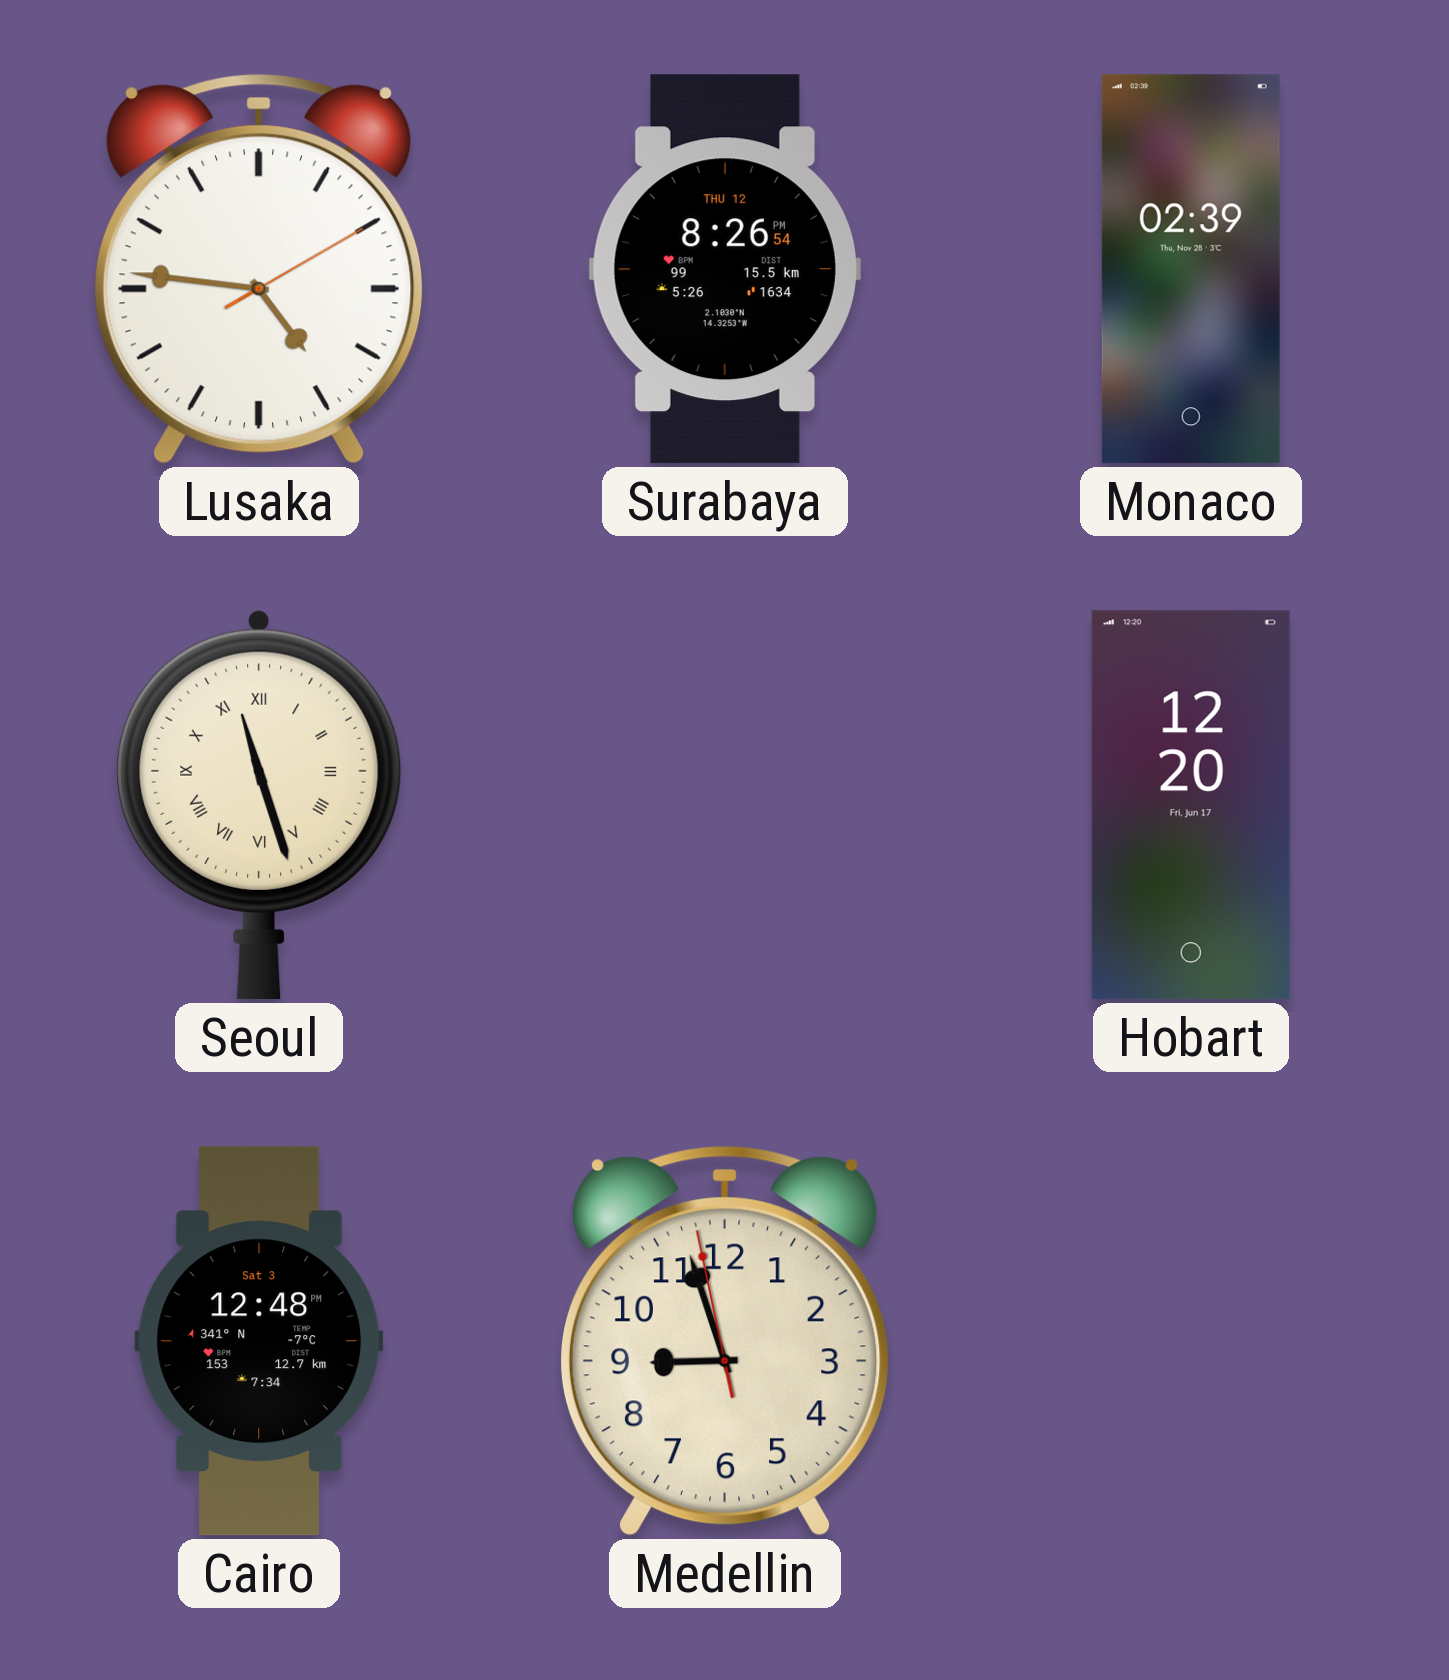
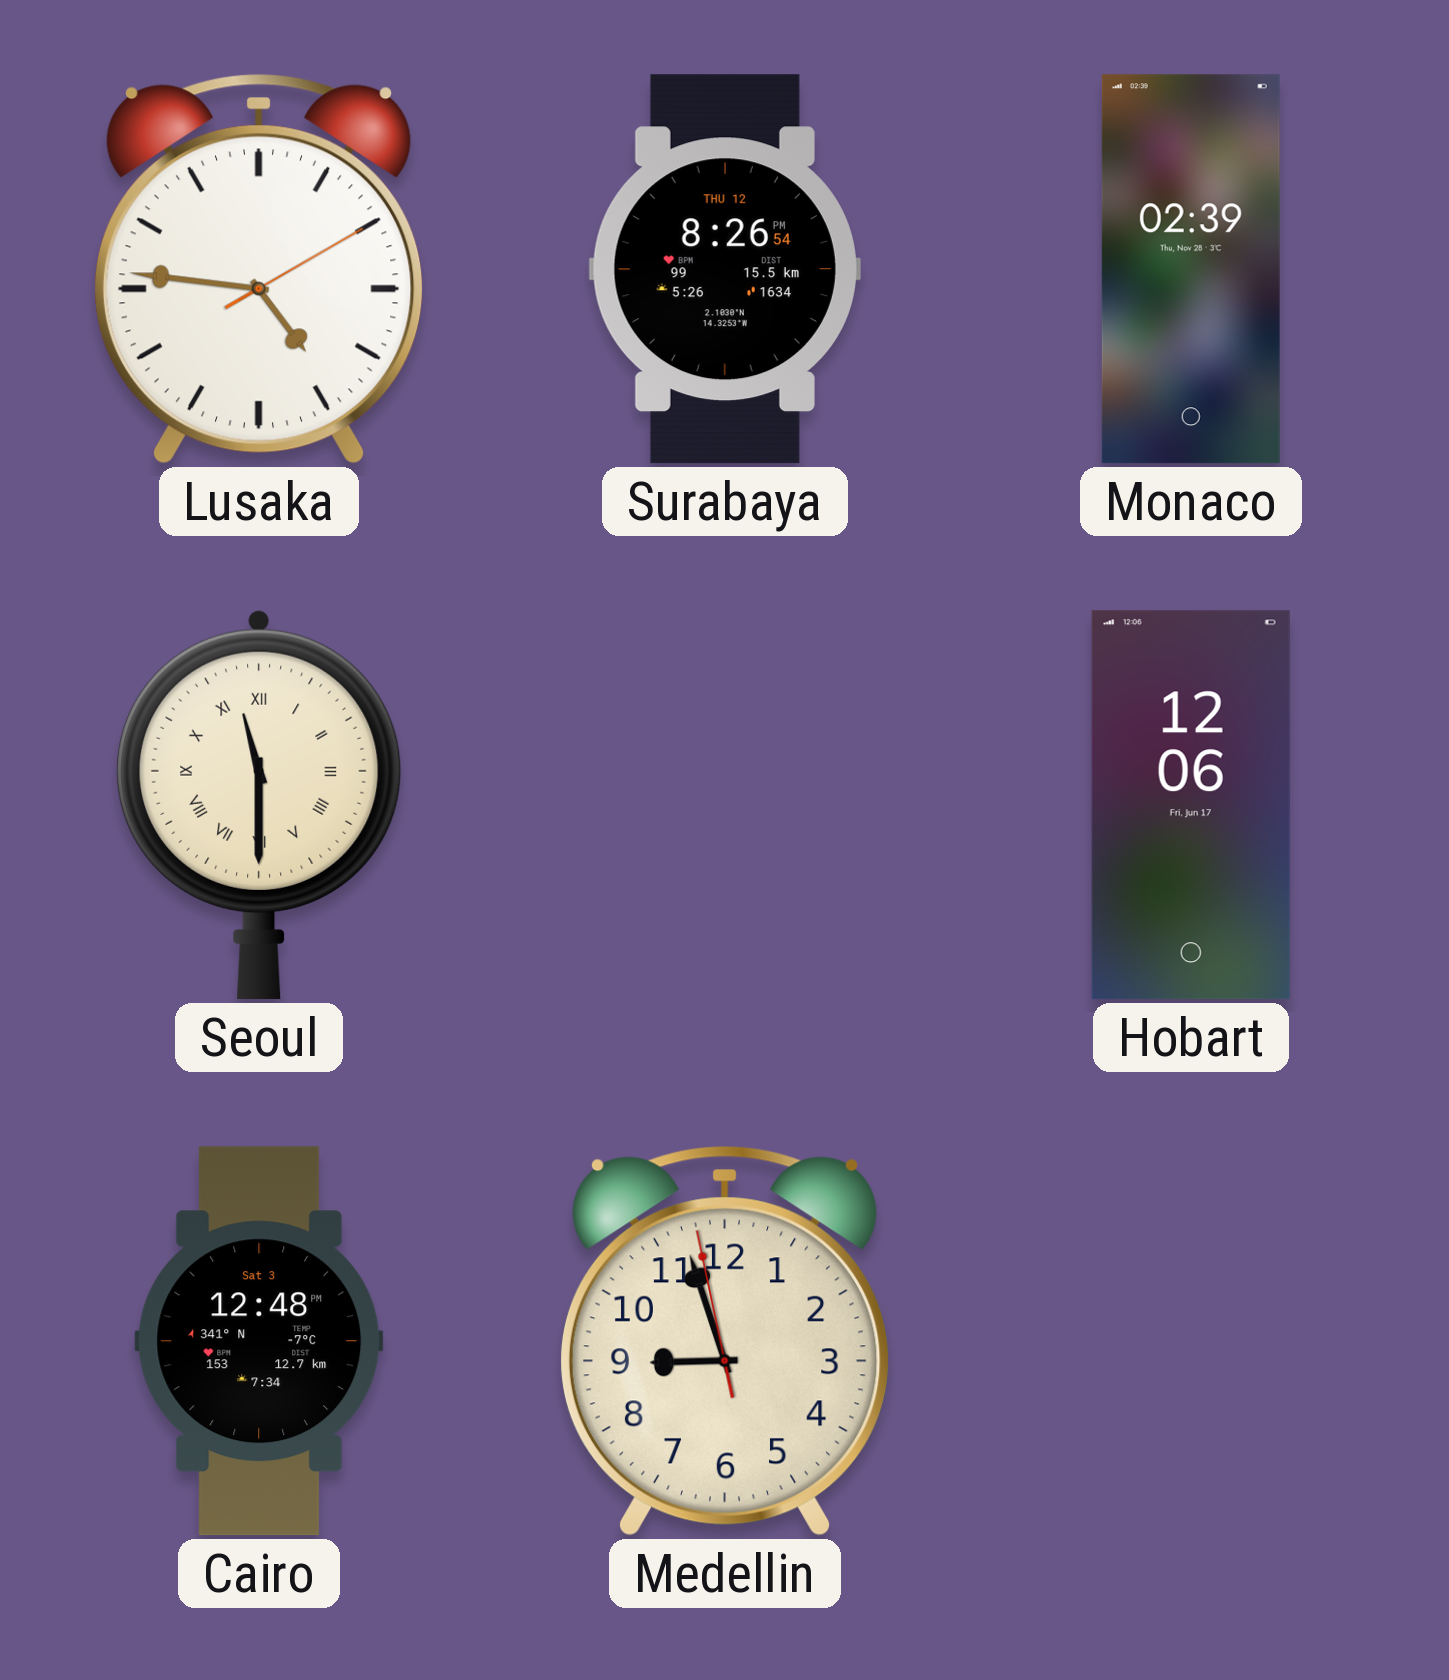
Seoul: 11:27 -> 11:30
Hobart: 12:20 -> 12:06
